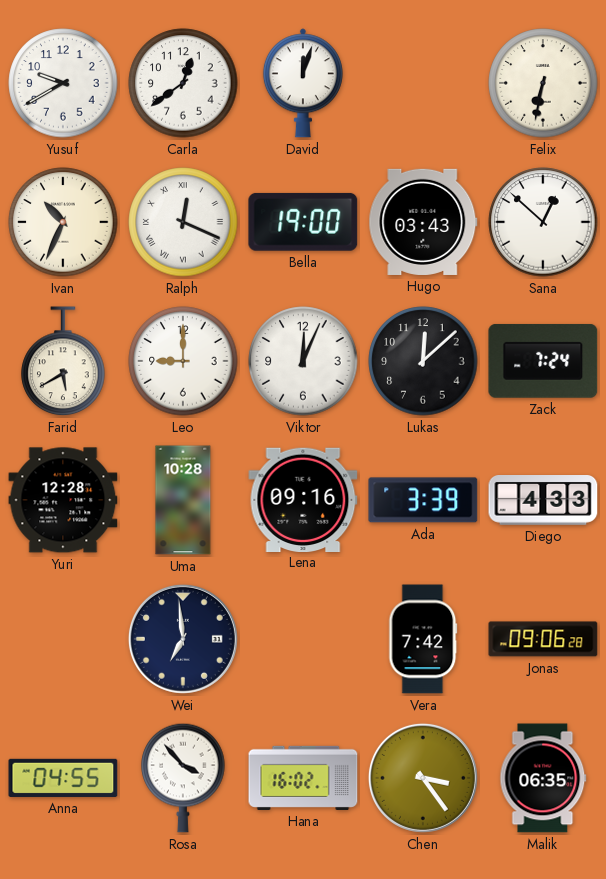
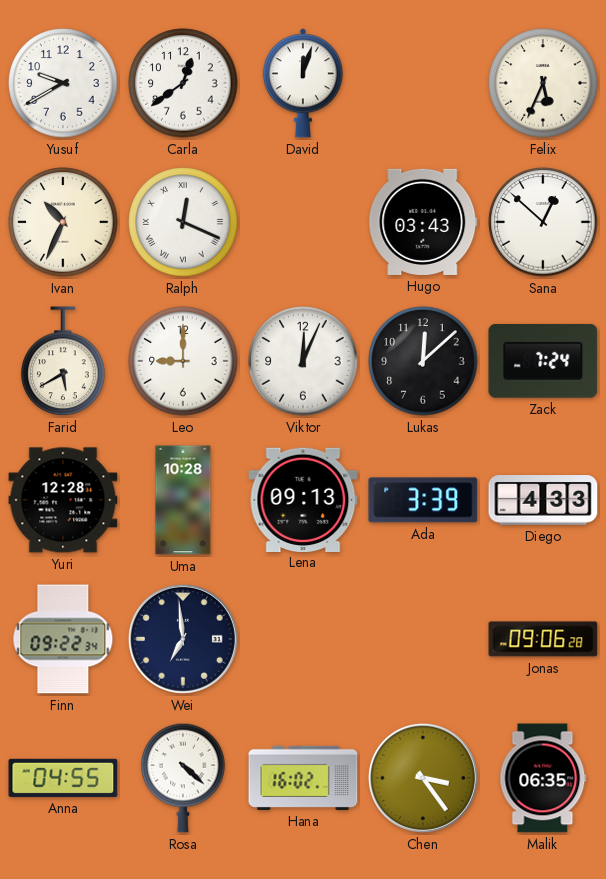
Felix: 6:32 -> 5:34
Bella: 19:00 -> none
Lena: 09:16 -> 09:13
Finn: none -> 09:22
Vera: 7:42 -> none
Rosa: 3:53 -> 4:22
